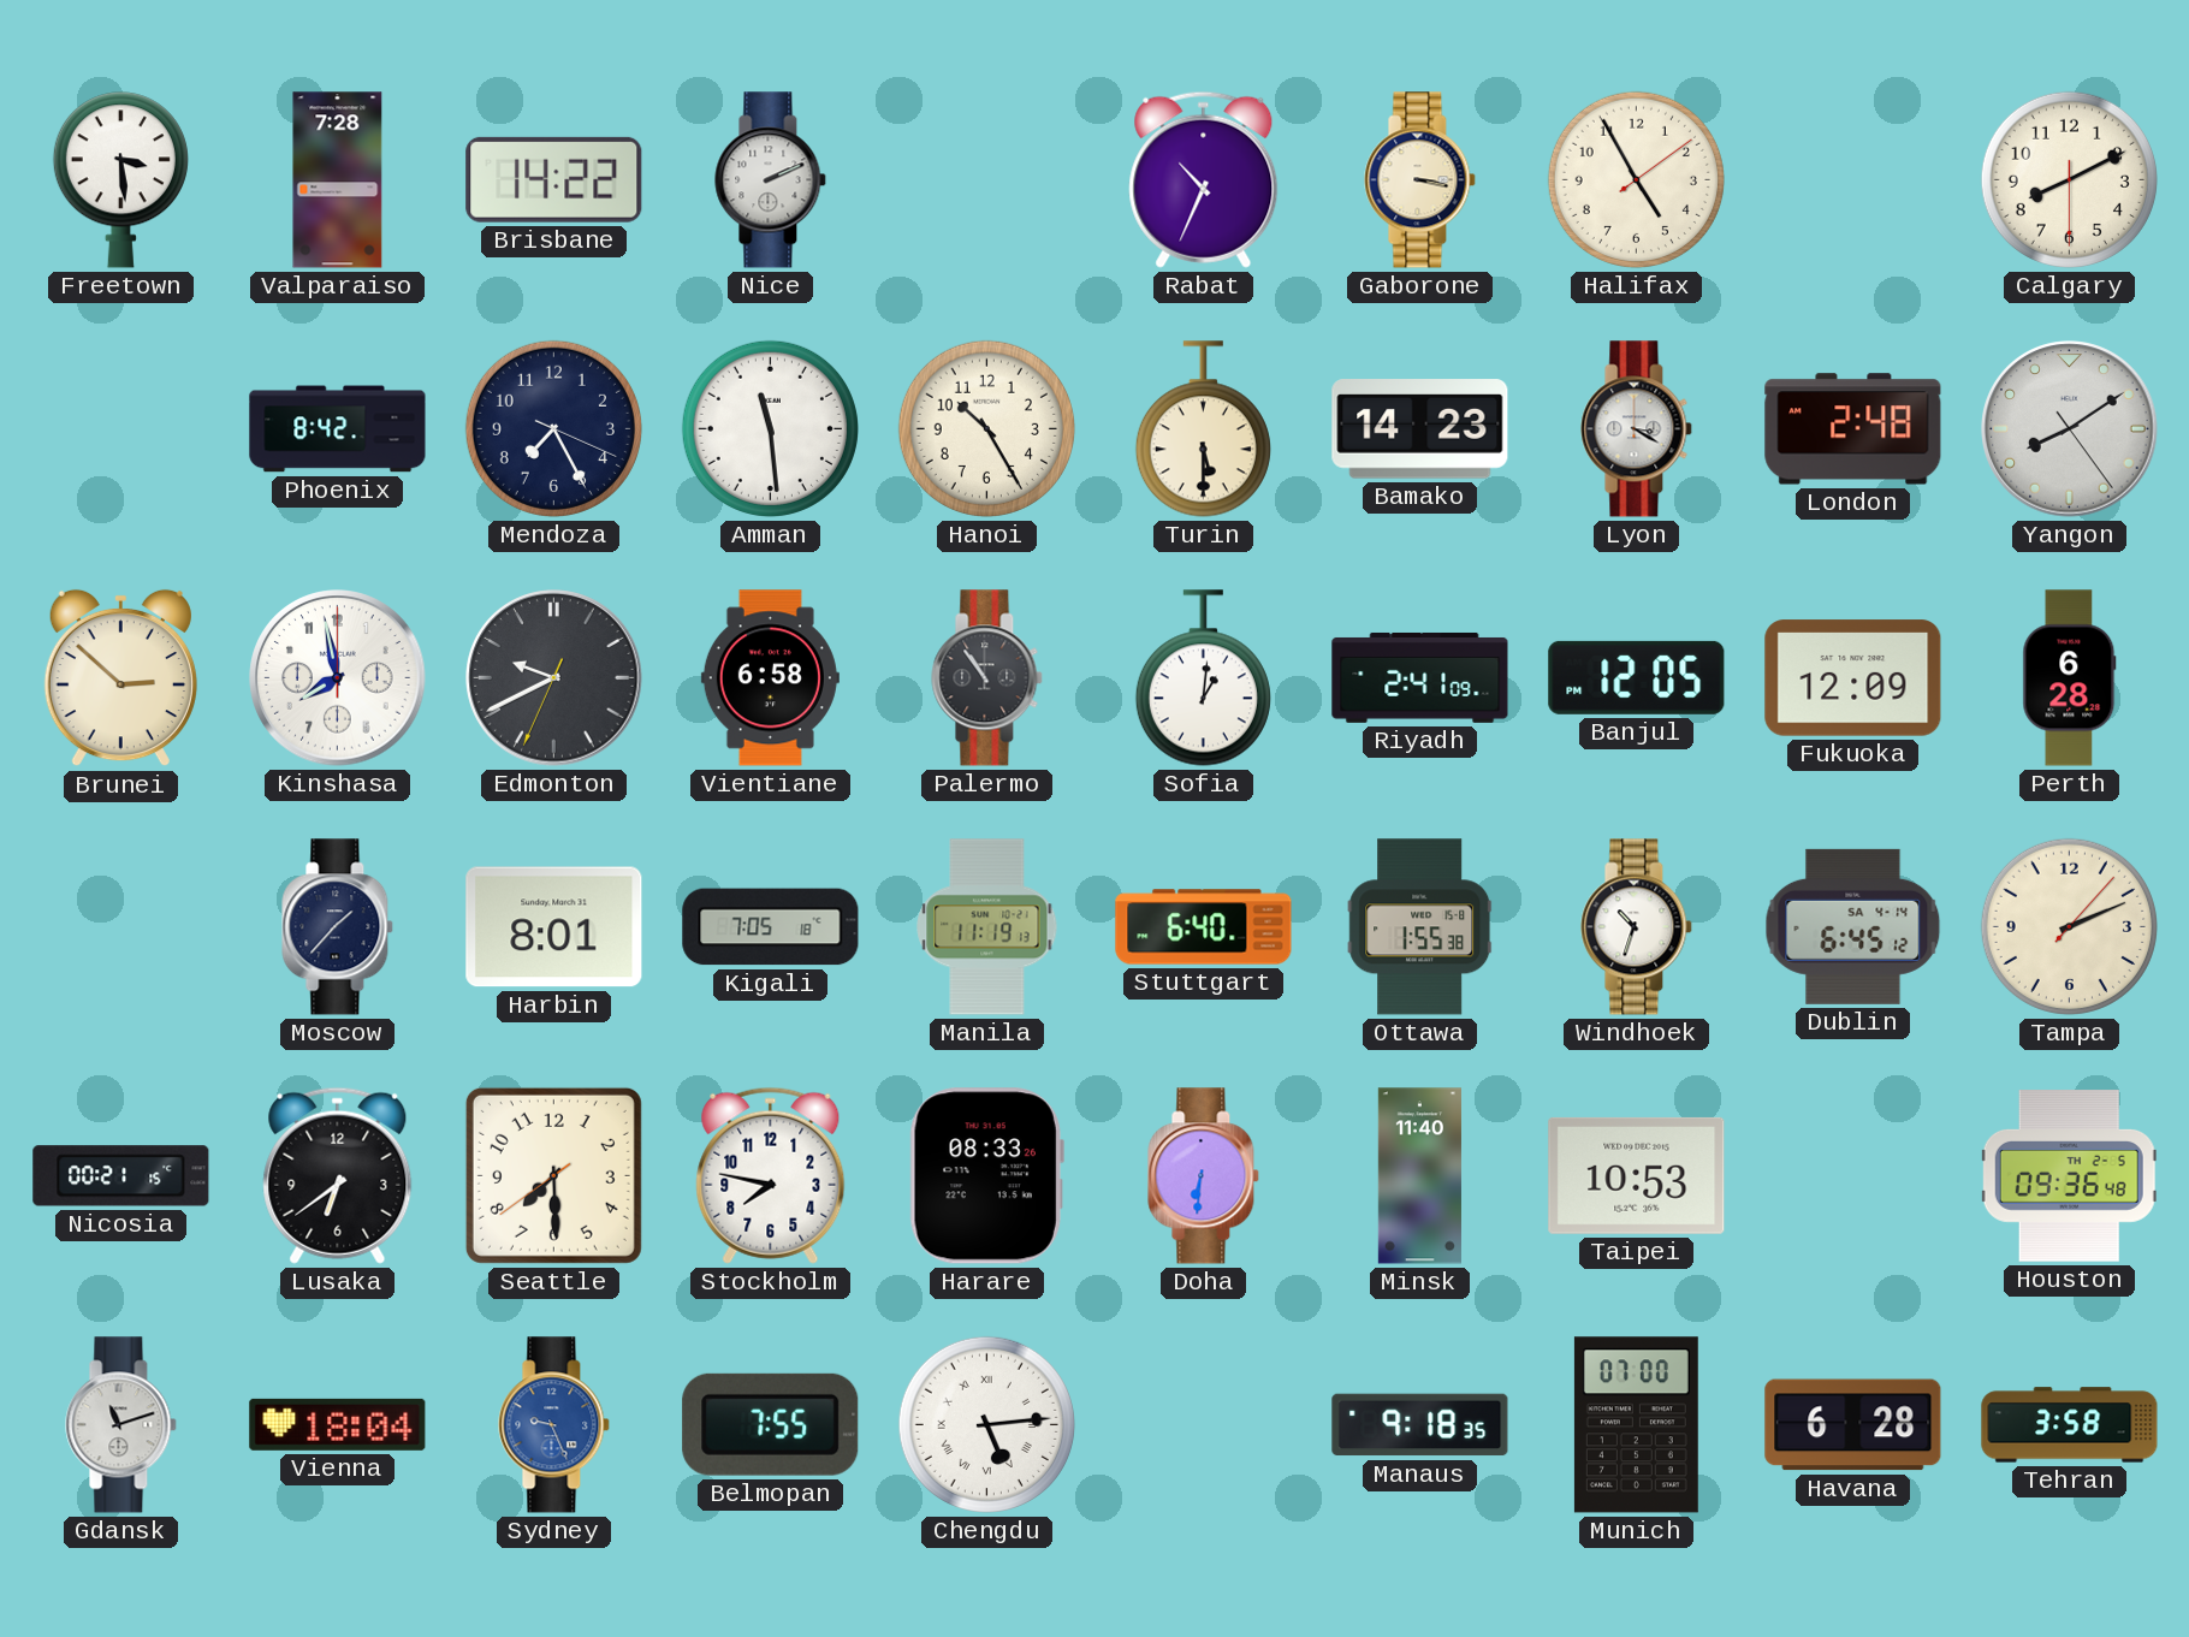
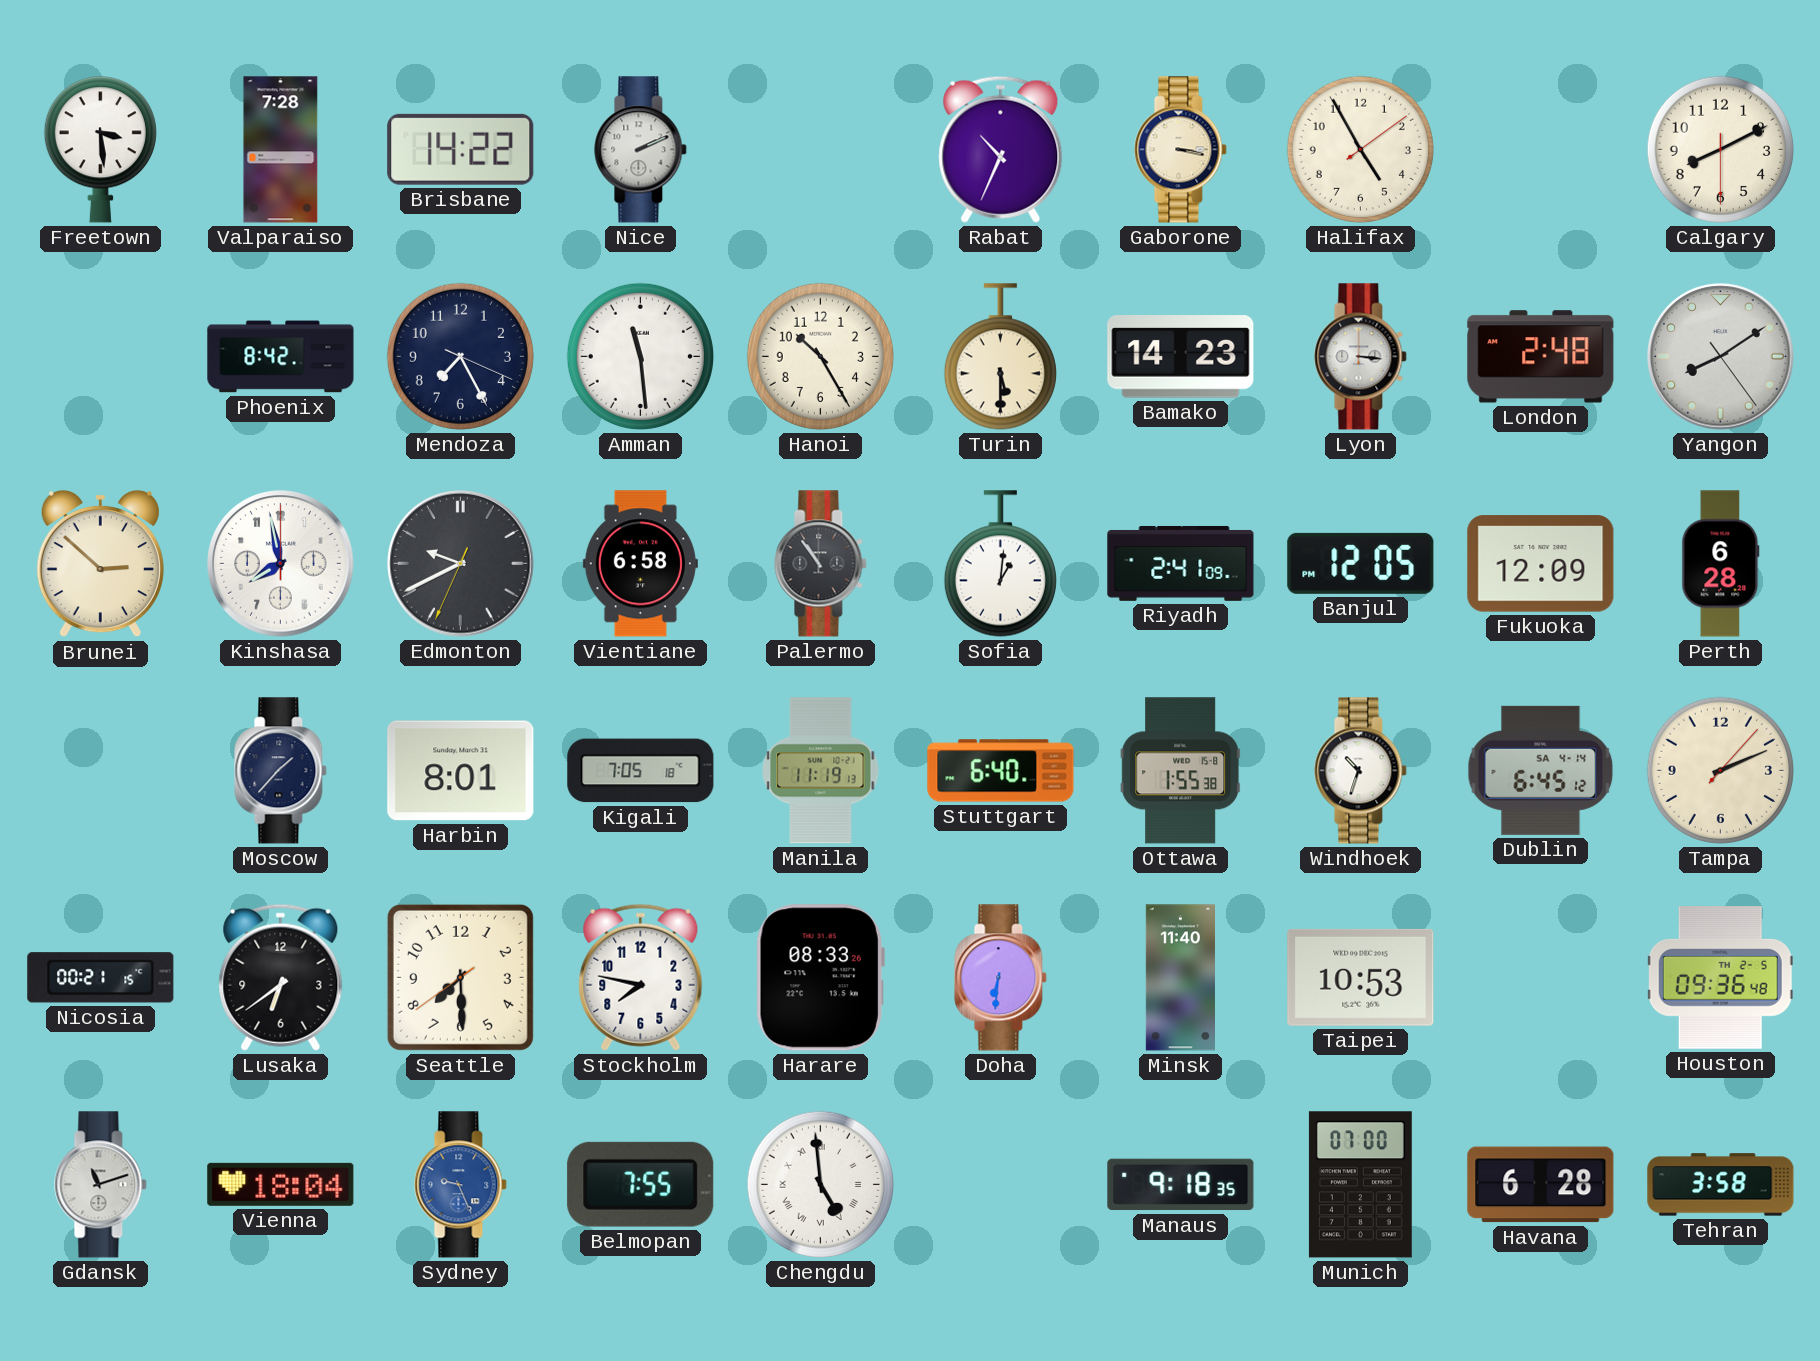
Lyon: 3:20 -> 3:16
Chengdu: 5:14 -> 4:59
